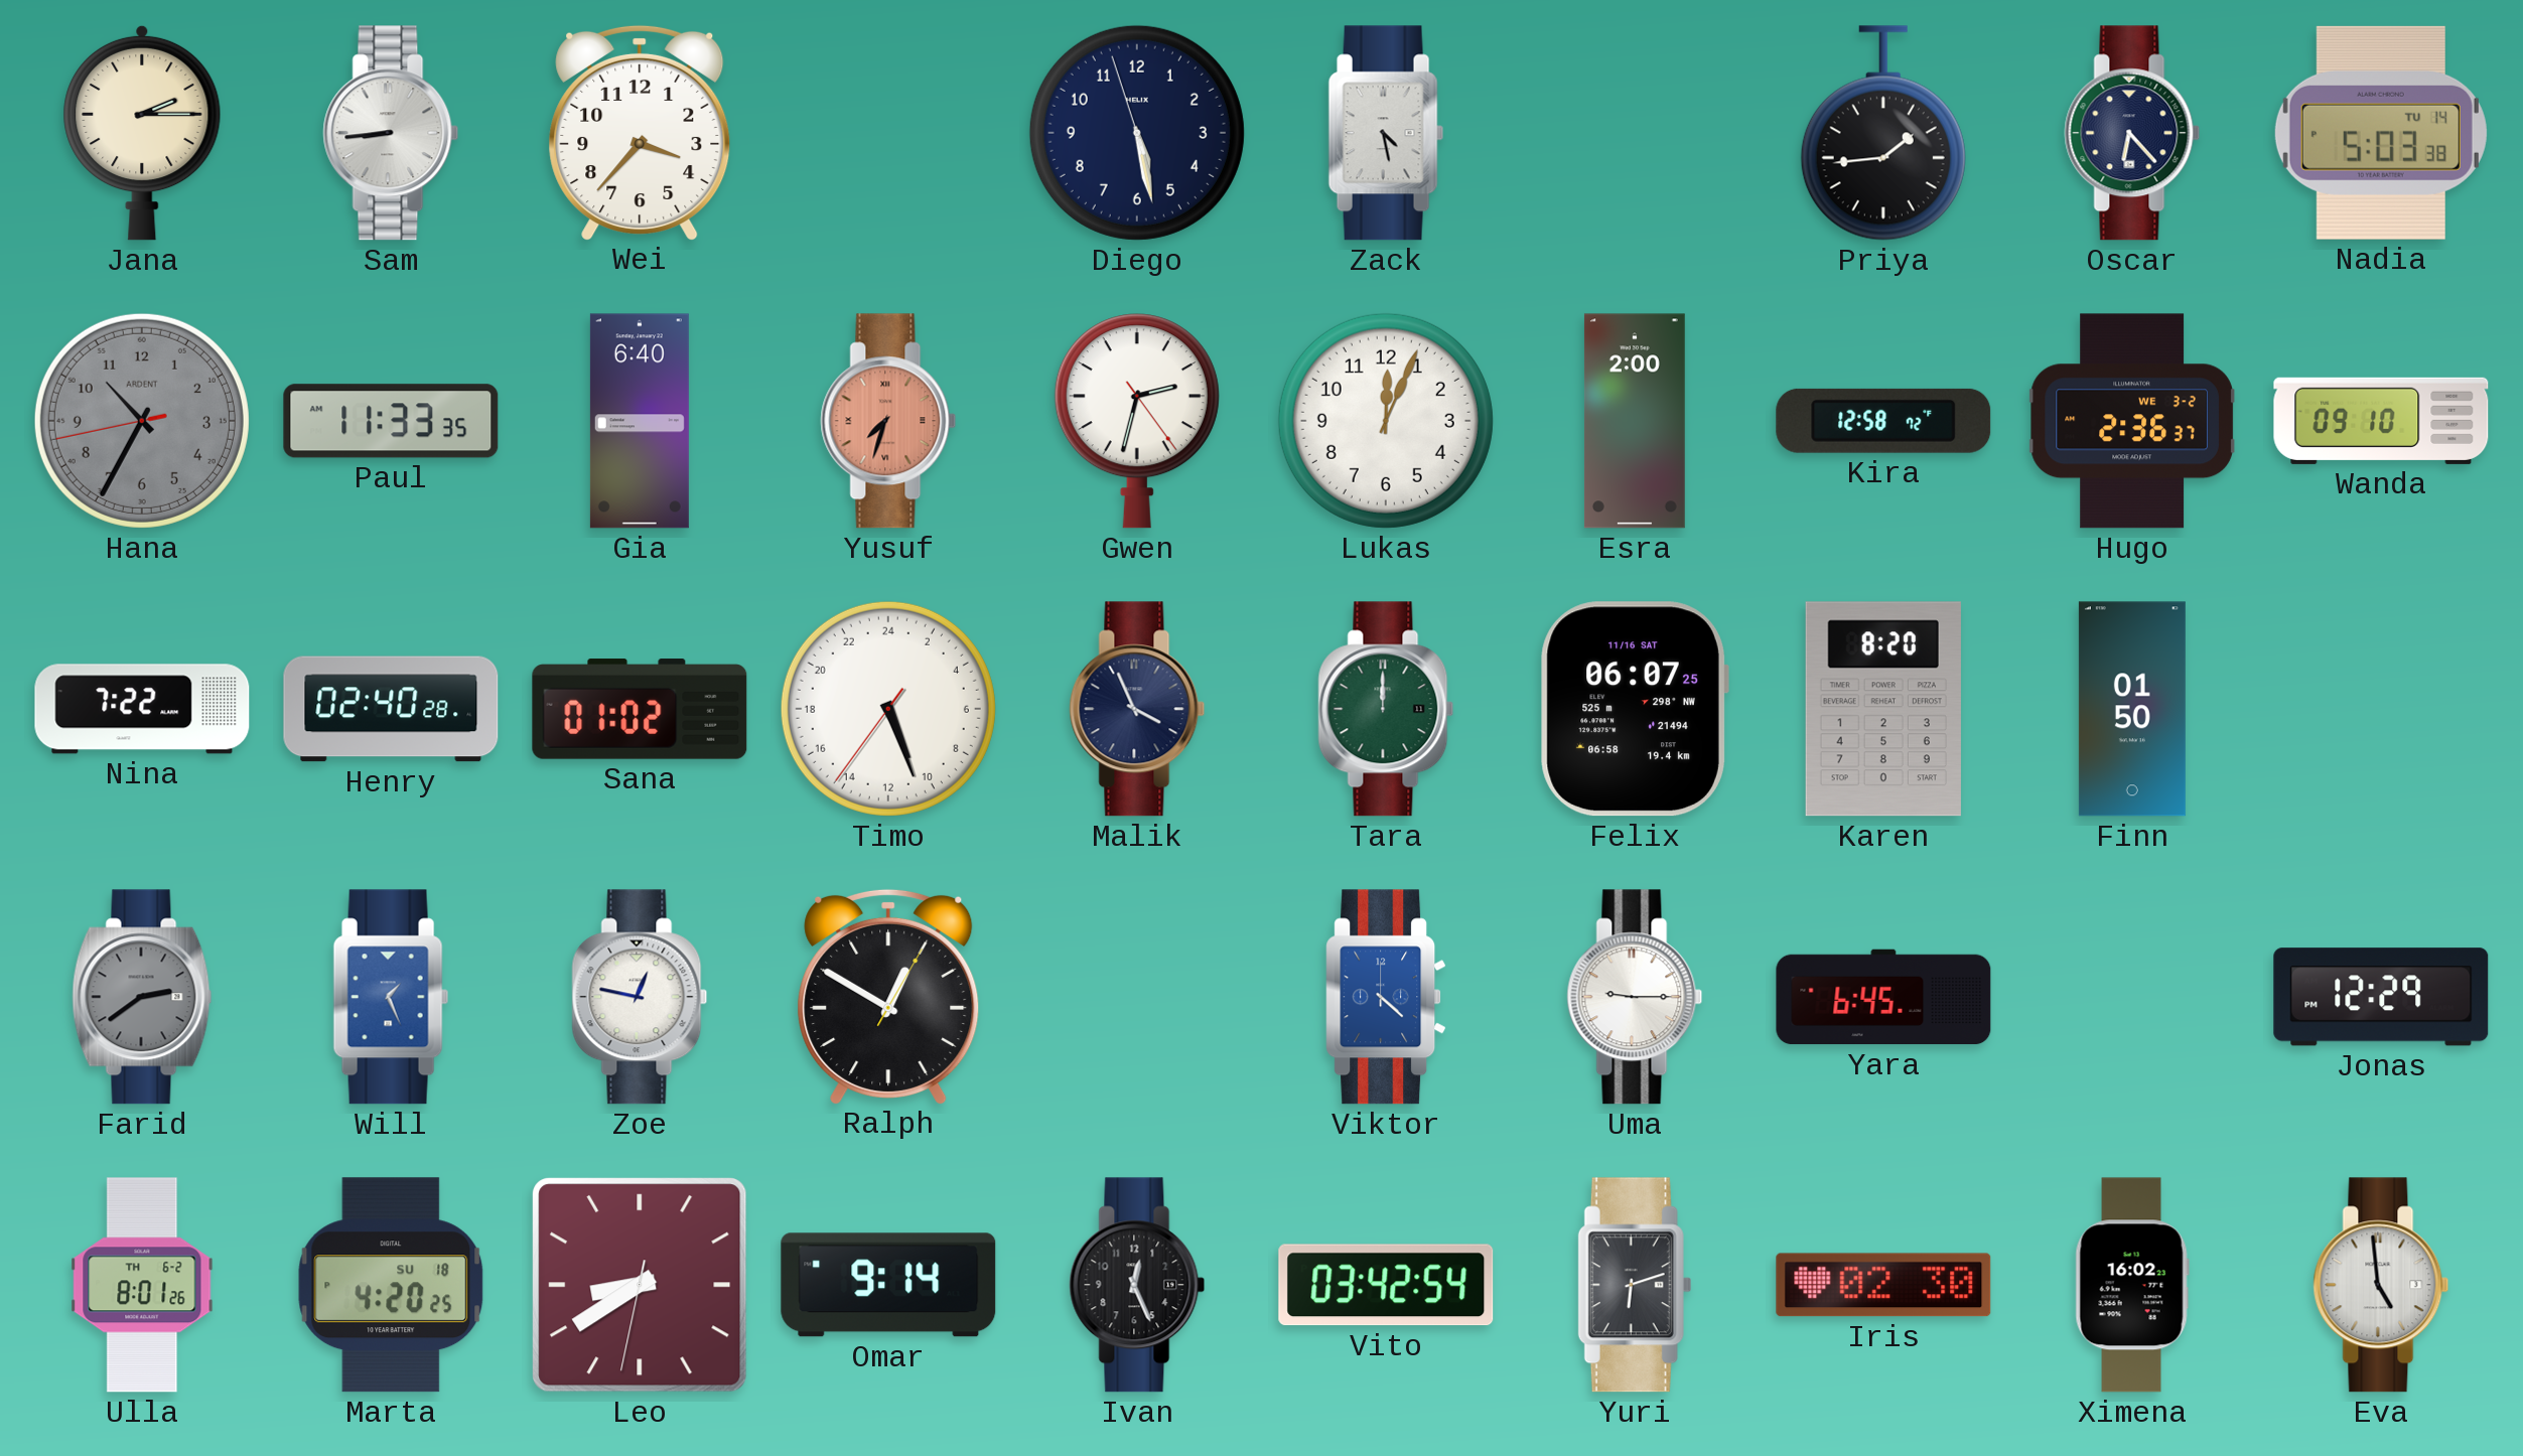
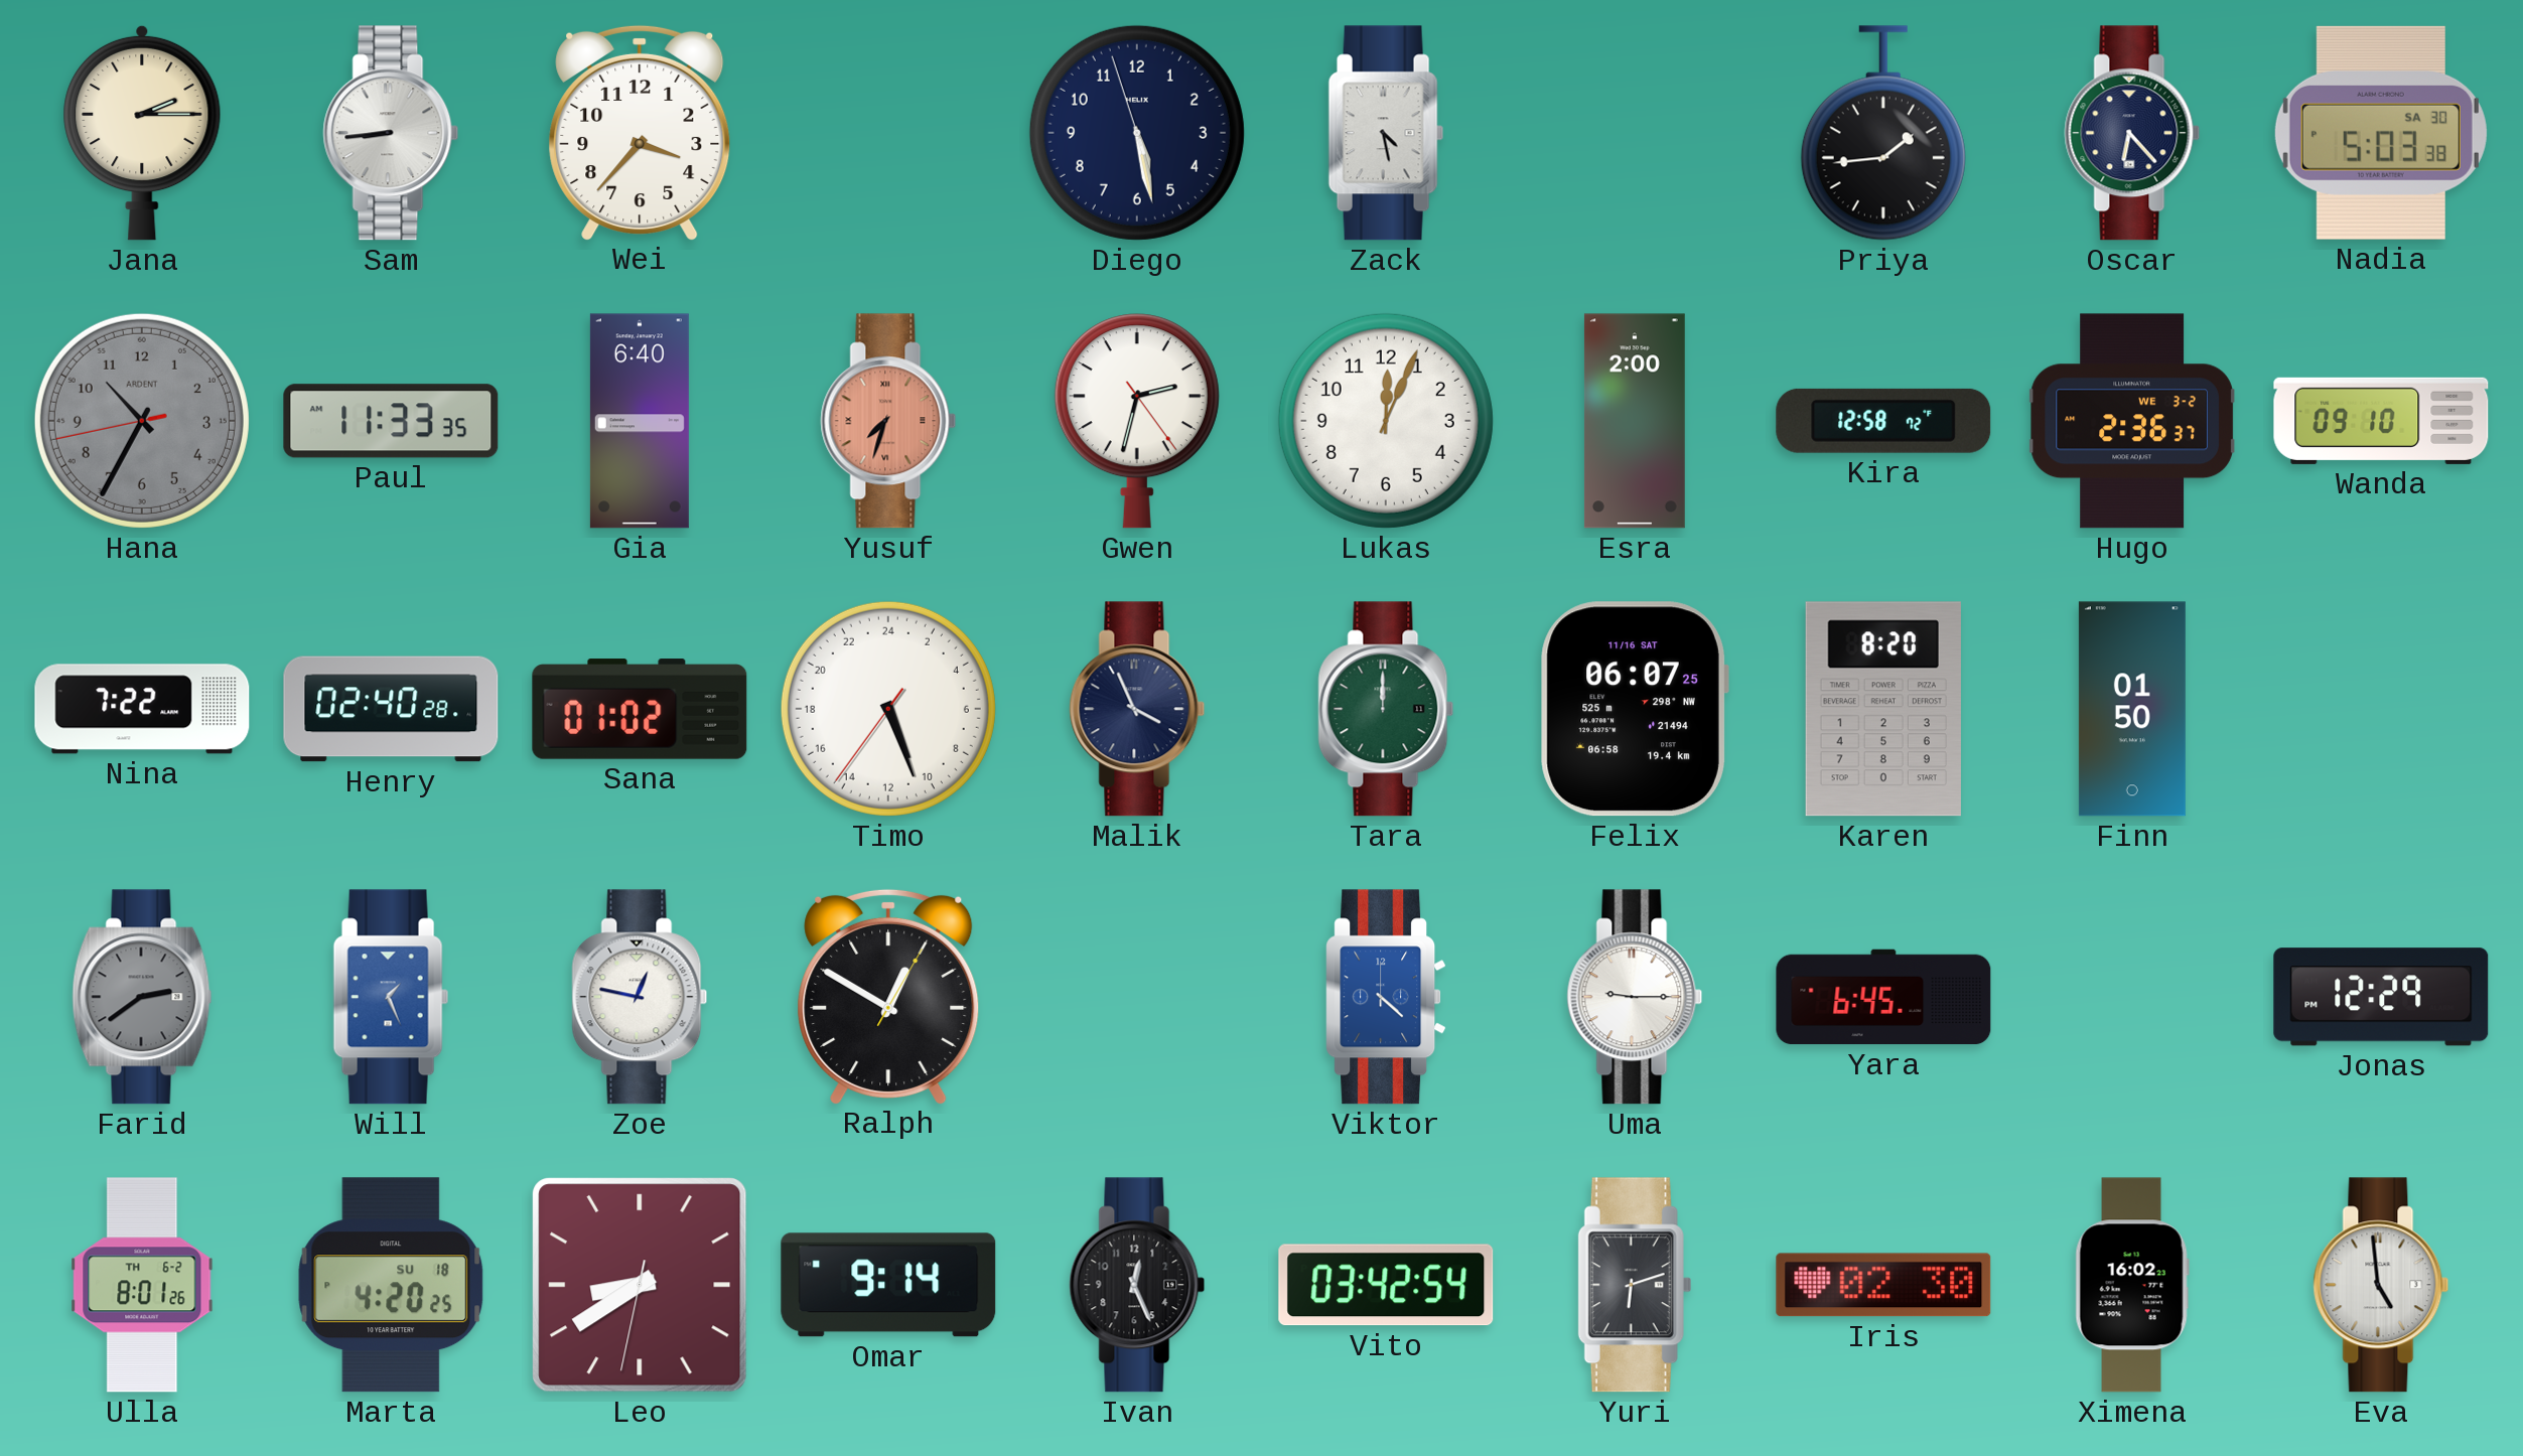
Nadia date: TU 14 -> SA 30
